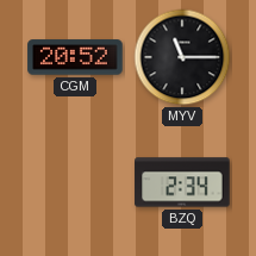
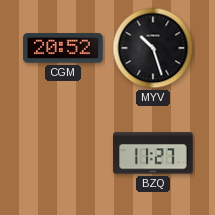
MYV: 11:15 -> 10:27
BZQ: 2:34 -> 11:27
